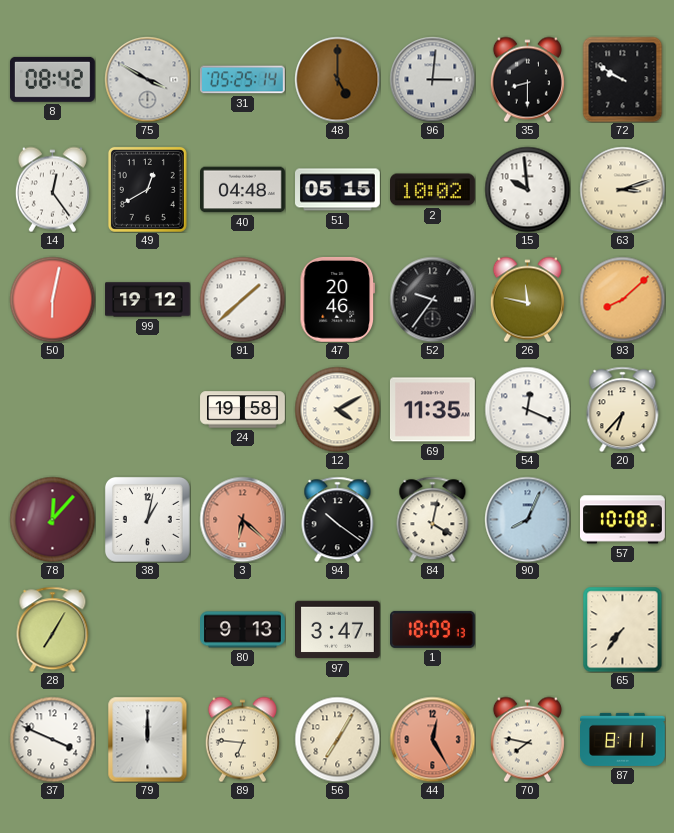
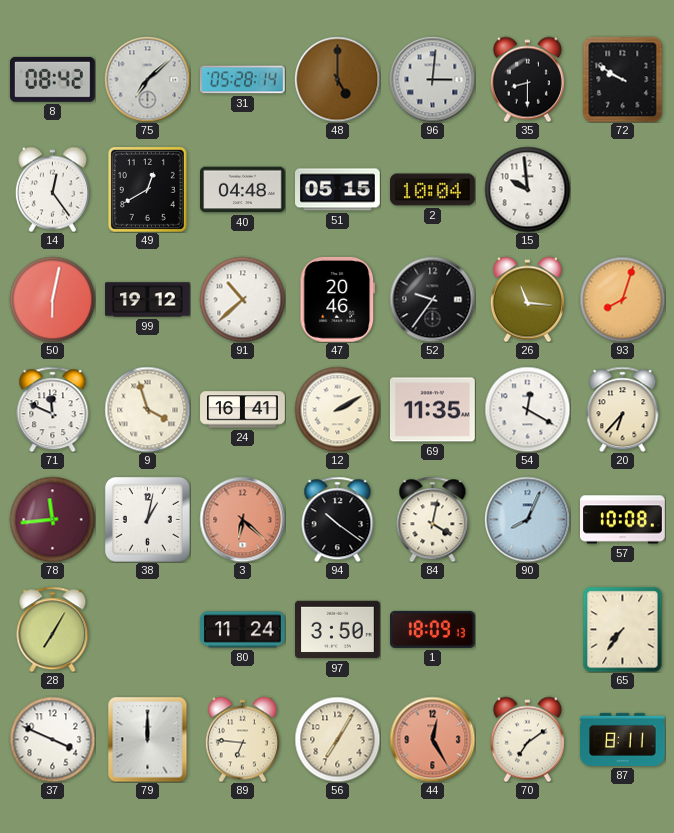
75: 3:50 -> 7:08
31: 05:25 -> 05:28
2: 10:02 -> 10:04
63: 3:12 -> none
91: 1:38 -> 10:38
26: 11:47 -> 11:16
93: 8:08 -> 8:03
71: none -> 11:49
9: none -> 3:57
24: 19:58 -> 16:41
12: 4:10 -> 2:10
54: 12:19 -> 12:20
78: 12:07 -> 11:44
80: 9:13 -> 11:24
97: 3:47 -> 3:50
70: 7:47 -> 7:09
